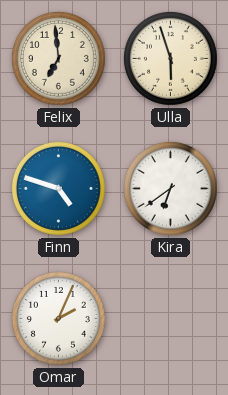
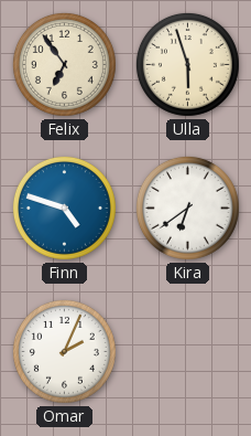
Felix: 6:59 -> 6:54
